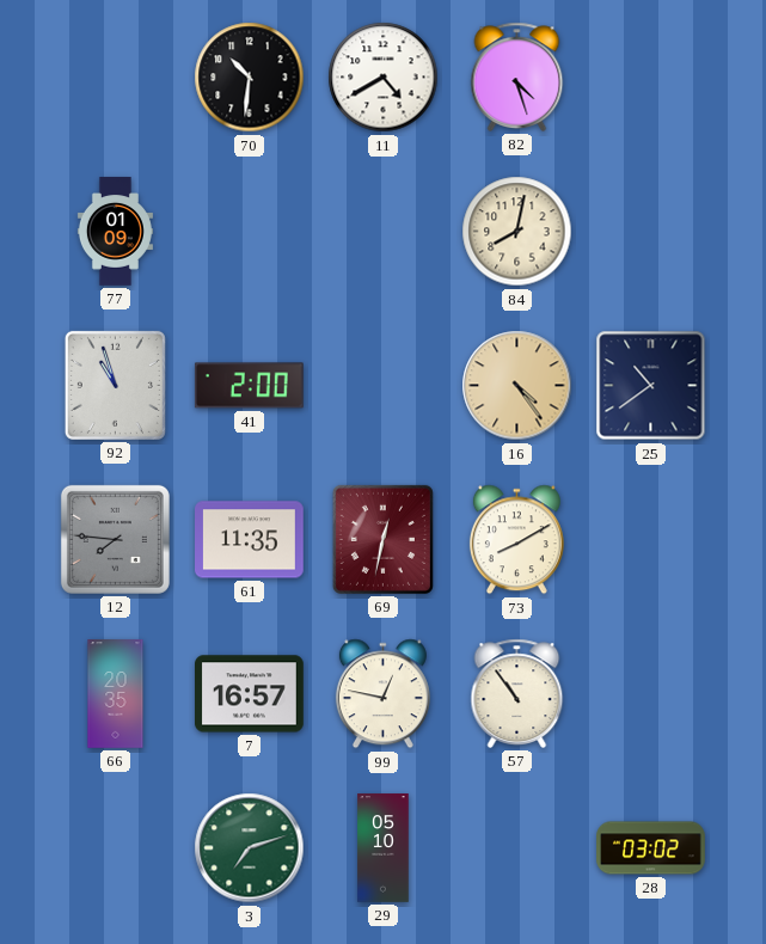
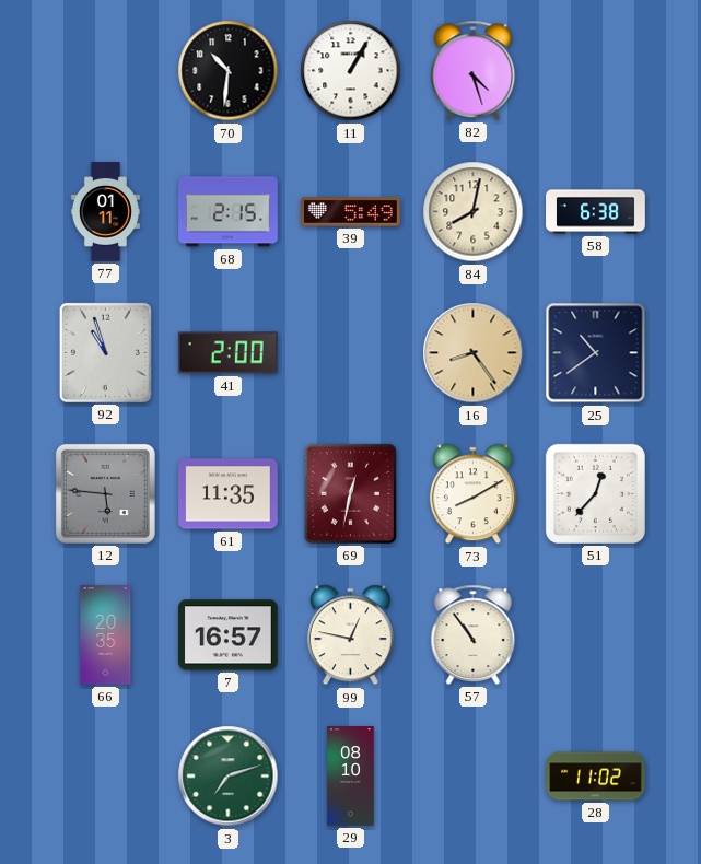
11: 4:40 -> 1:05
77: 01:09 -> 01:11
68: none -> 2:15
39: none -> 5:49
58: none -> 6:38
16: 4:24 -> 8:24
12: 7:46 -> 5:46
51: none -> 12:37
29: 05:10 -> 08:10
28: 03:02 -> 11:02
